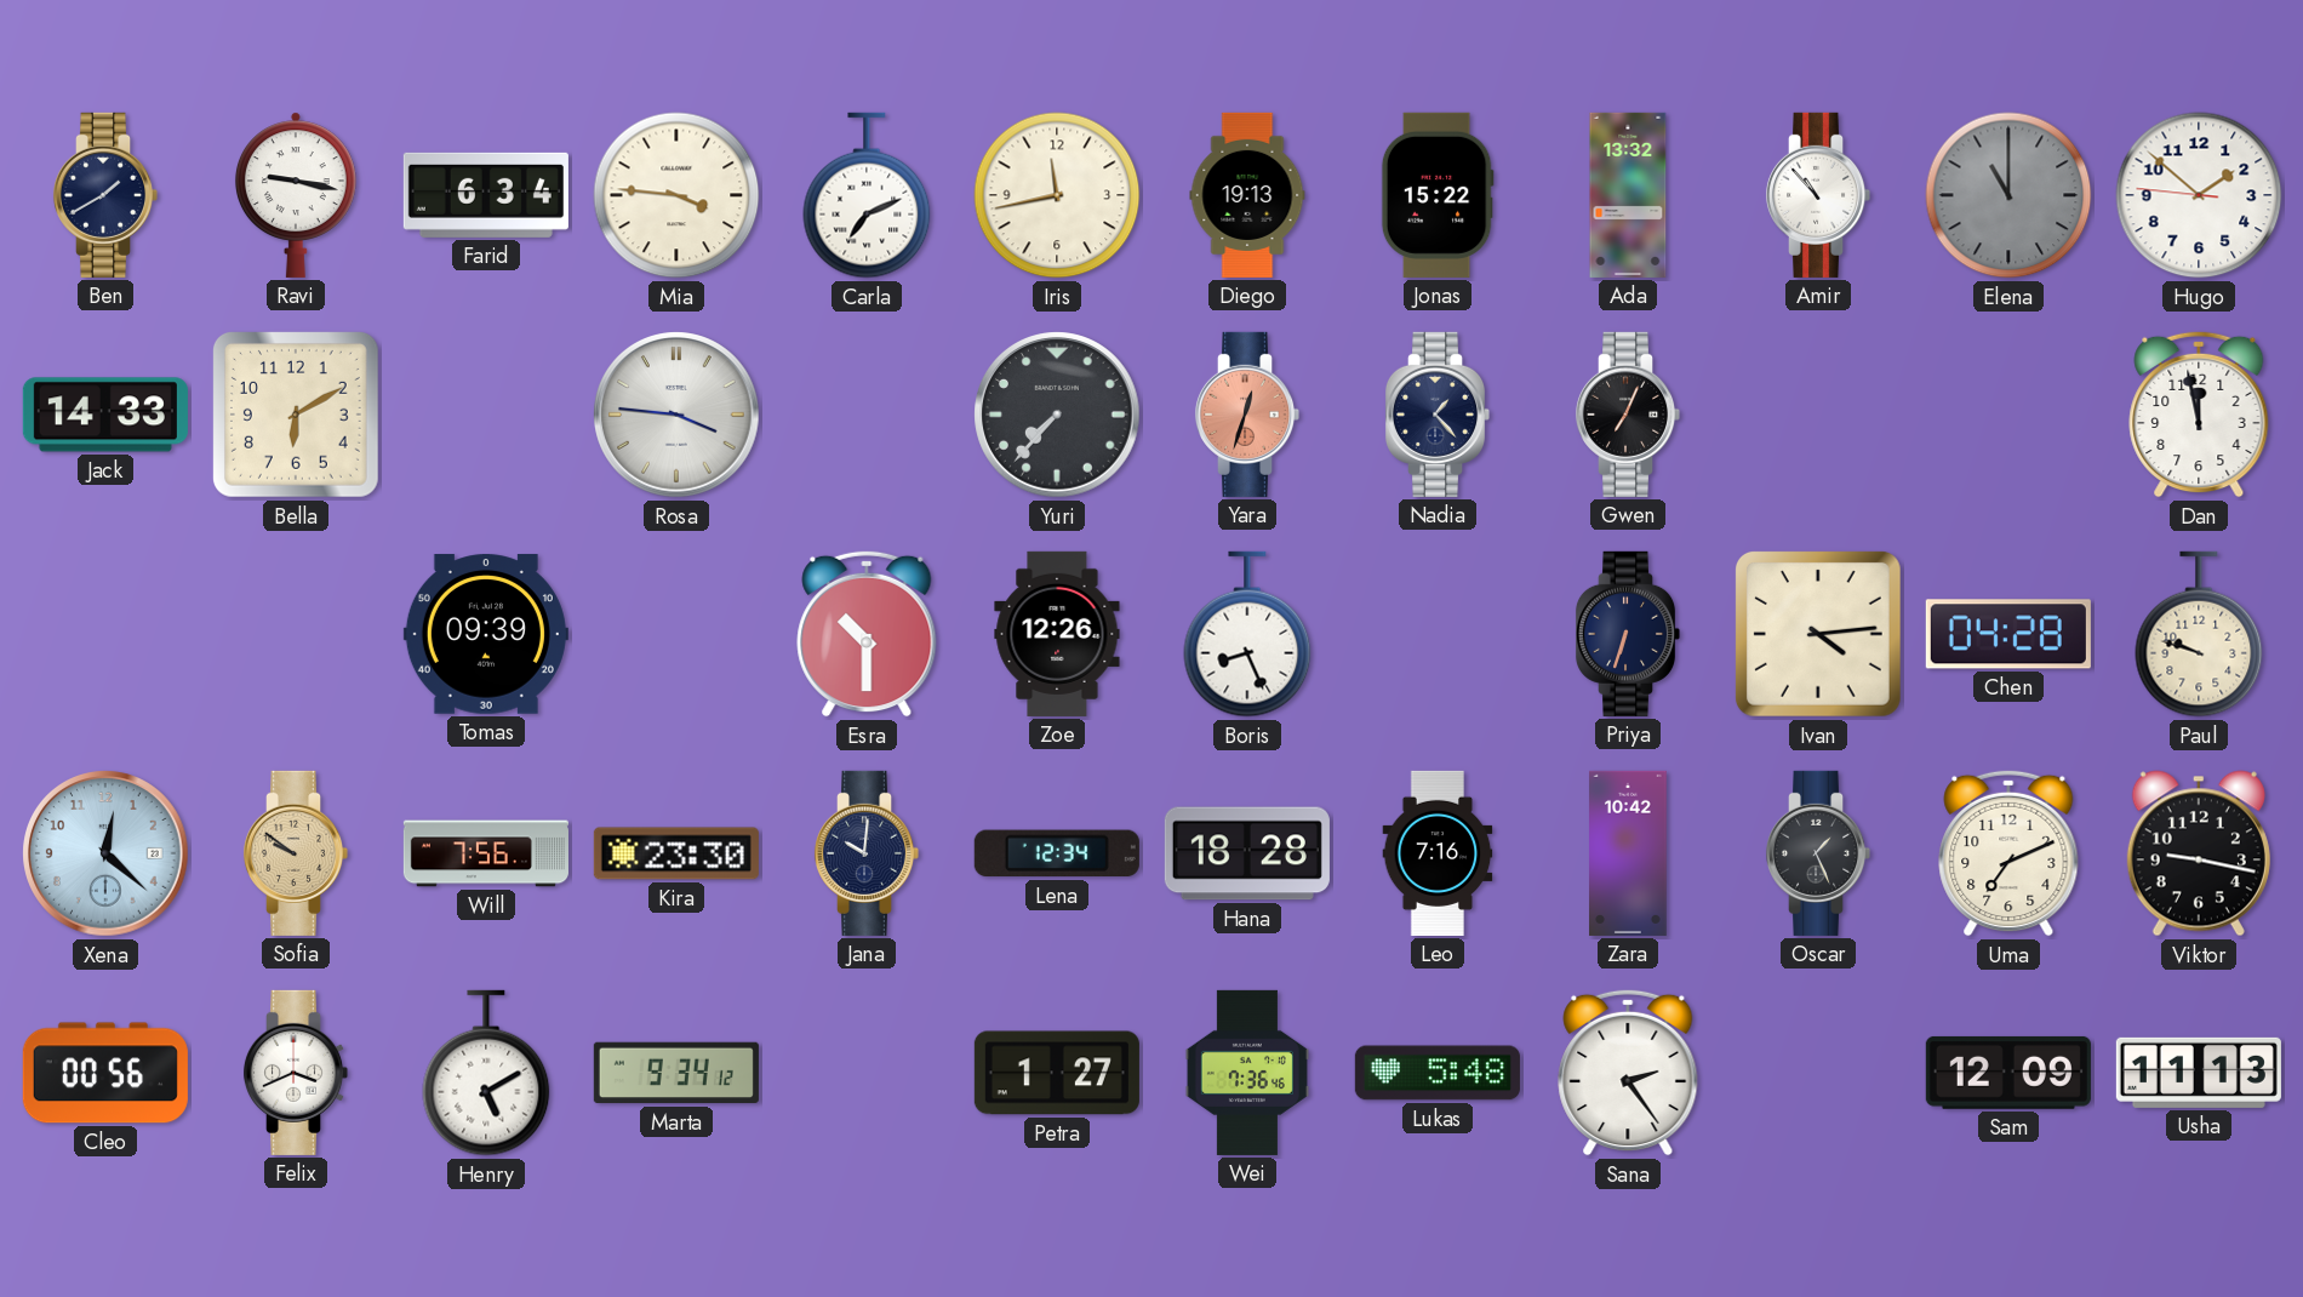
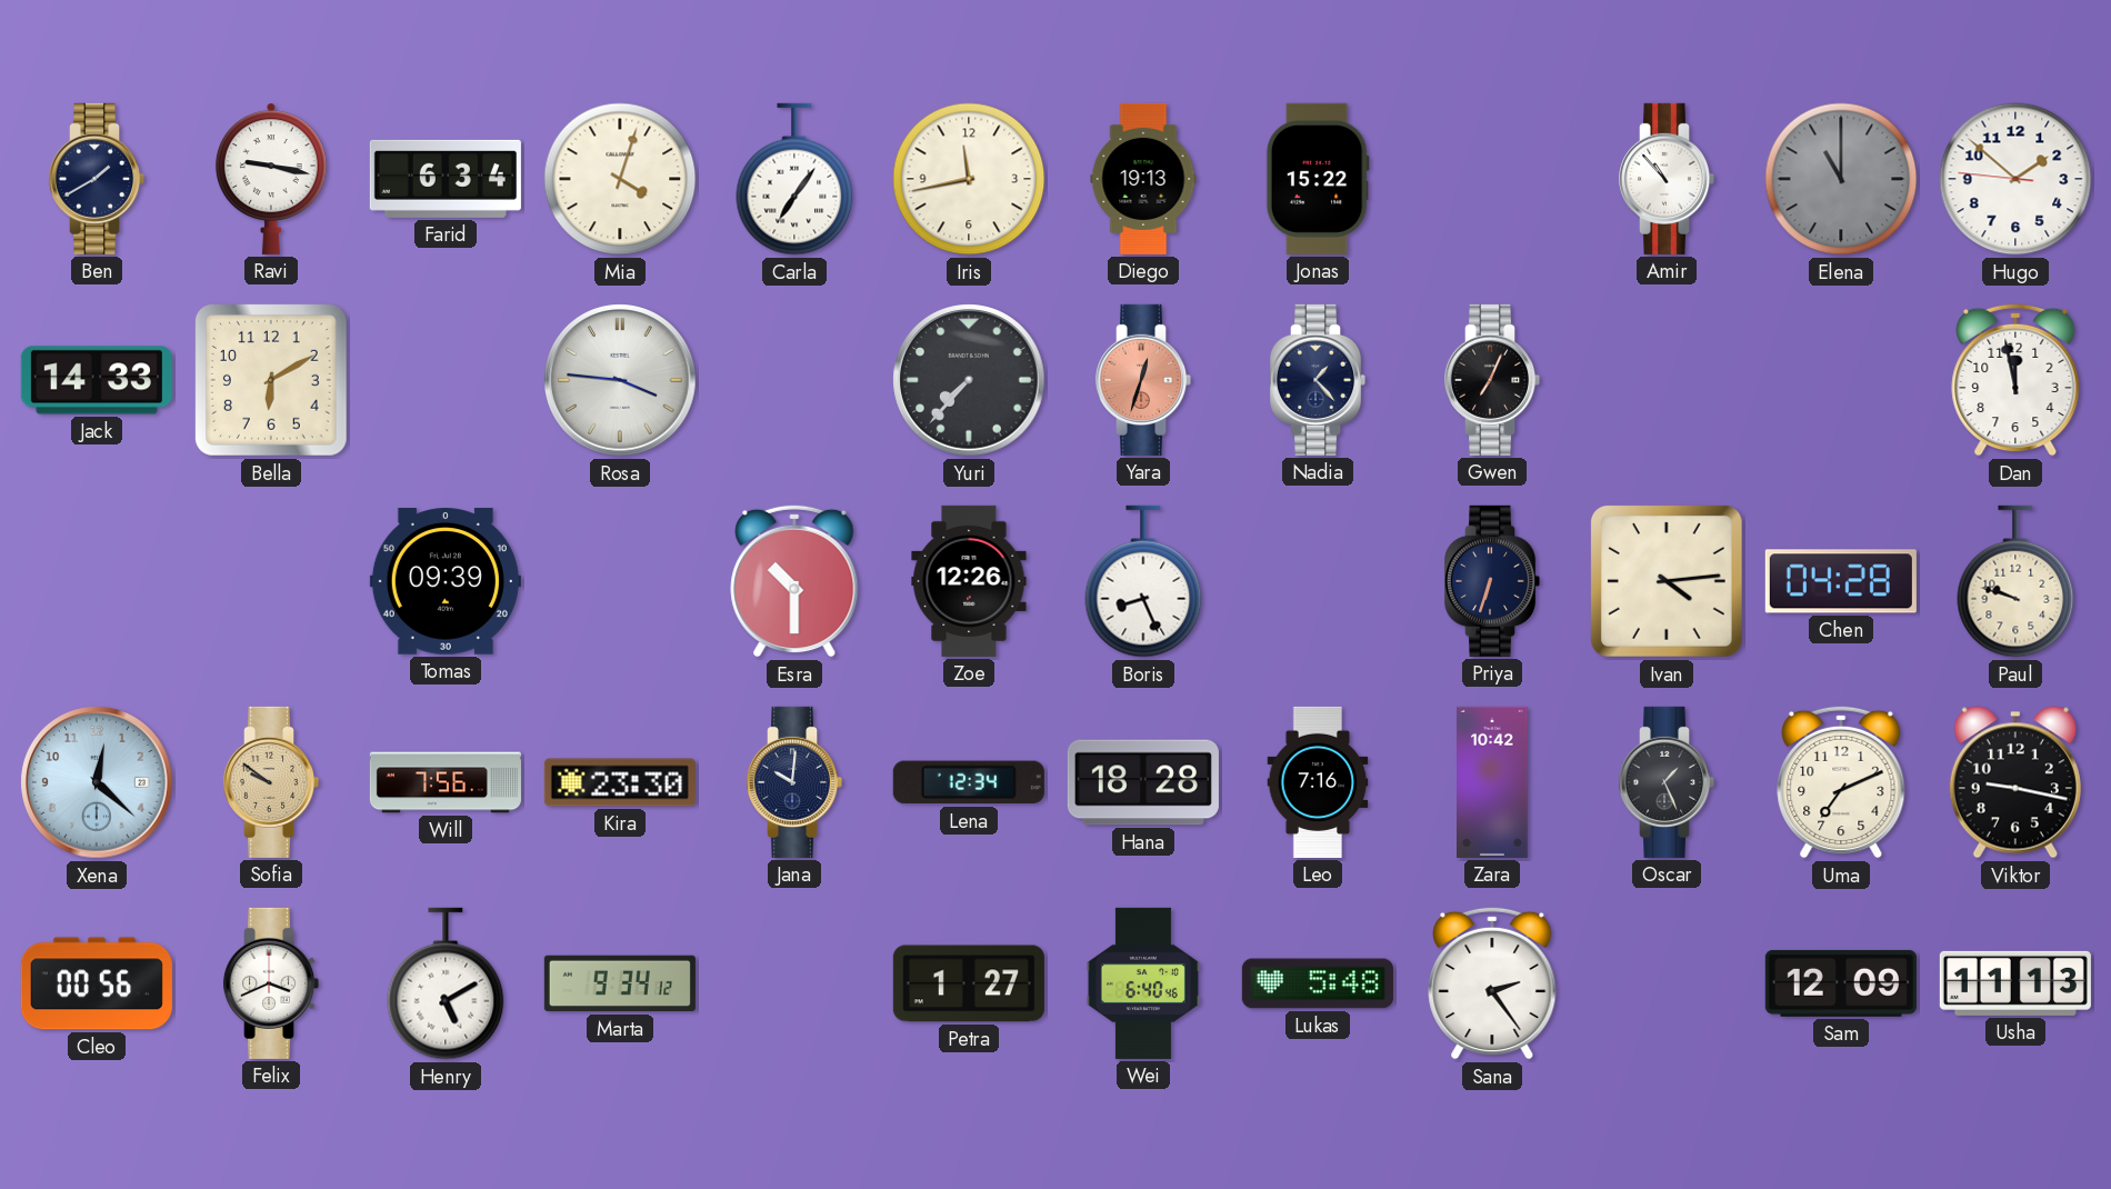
Mia: 3:46 -> 4:03
Carla: 7:11 -> 7:06
Ada: 13:32 -> none
Wei: 7:36 -> 6:40
